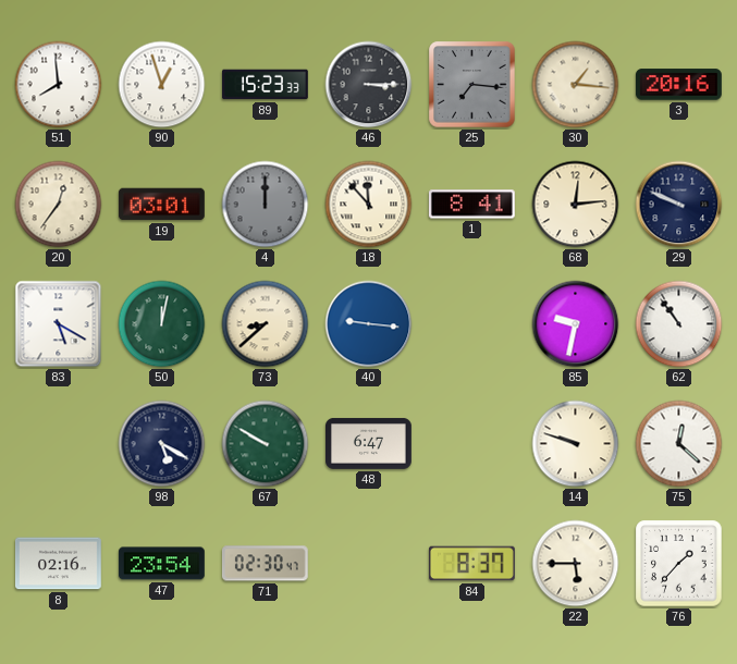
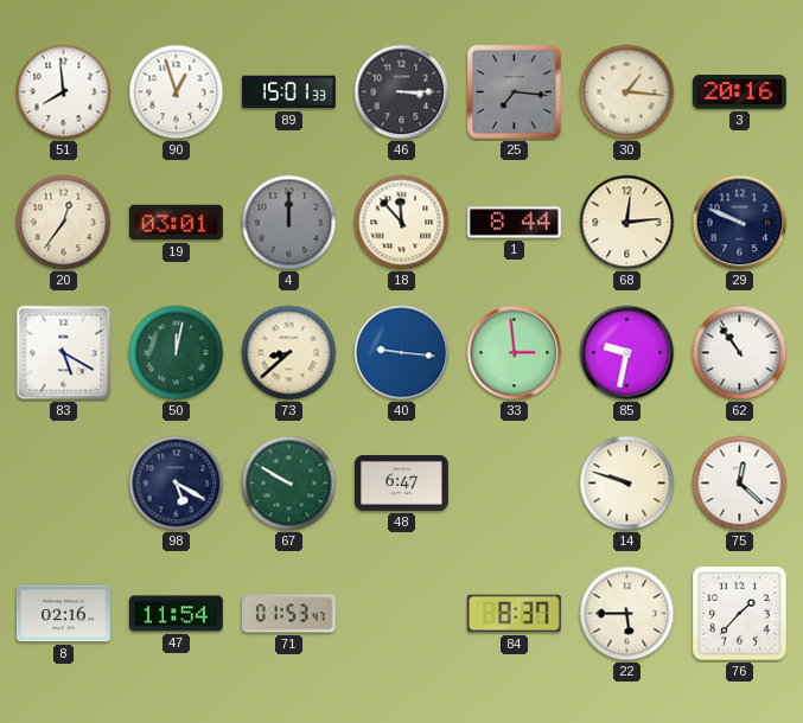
89: 15:23 -> 15:01
1: 8:41 -> 8:44
33: none -> 2:59
47: 23:54 -> 11:54
71: 02:30 -> 01:53
